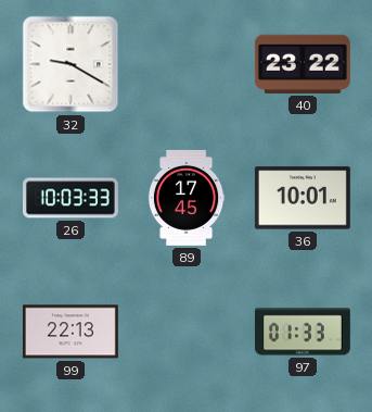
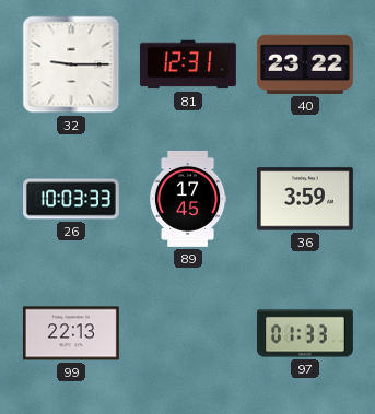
32: 9:20 -> 9:15
81: none -> 12:31
36: 10:01 -> 3:59
